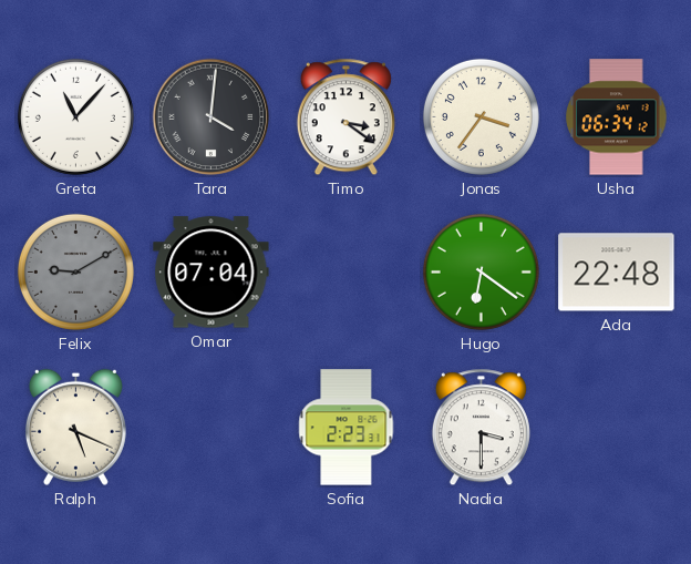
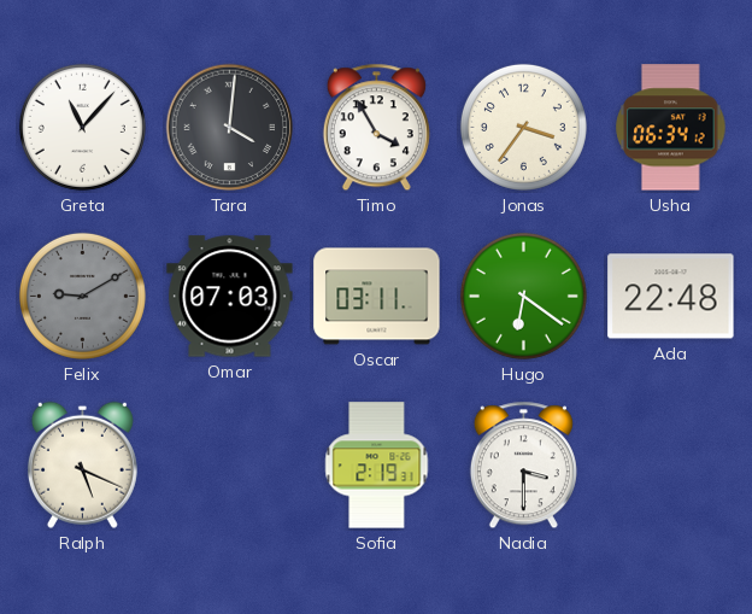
Timo: 3:21 -> 3:55
Omar: 07:04 -> 07:03
Oscar: none -> 03:11
Sofia: 2:23 -> 2:19
